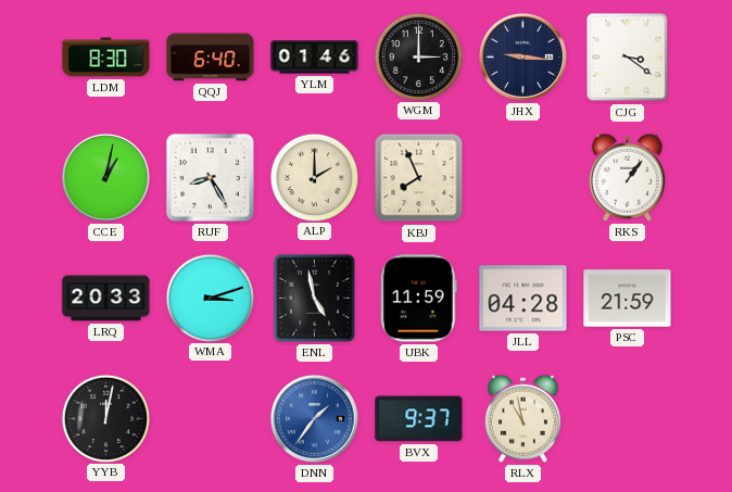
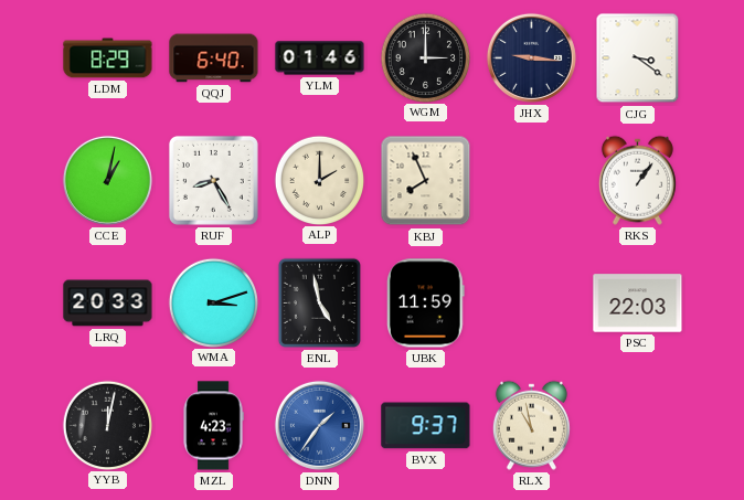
LDM: 8:30 -> 8:29
JLL: 04:28 -> none
PSC: 21:59 -> 22:03
MZL: none -> 4:23
